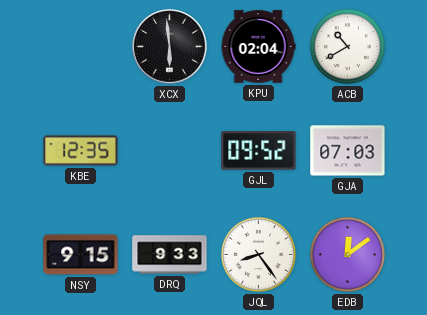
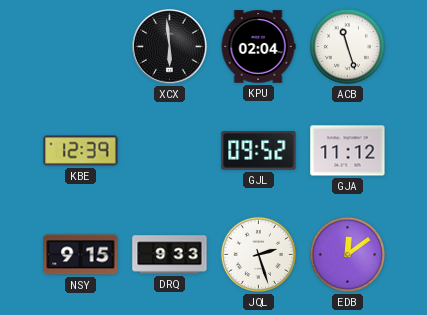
ACB: 10:40 -> 11:27
KBE: 12:35 -> 12:39
GJA: 07:03 -> 11:12
JQL: 8:24 -> 2:27
